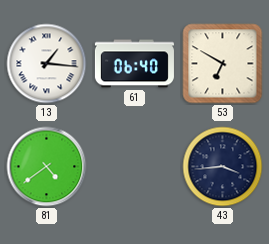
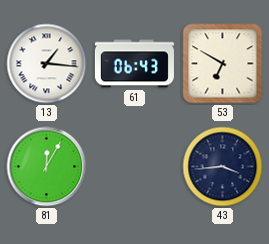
61: 06:40 -> 06:43
81: 4:39 -> 12:05
